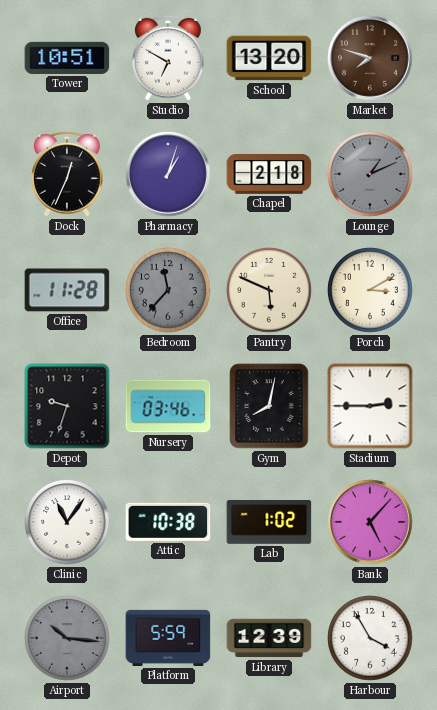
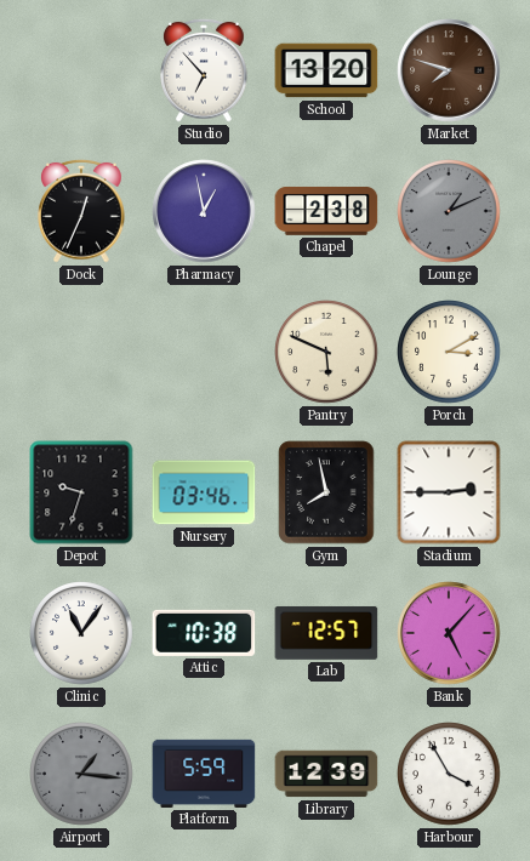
Tower: 10:51 -> none
Studio: 6:50 -> 6:53
Pharmacy: 1:03 -> 12:58
Chapel: 2:18 -> 2:38
Office: 11:28 -> none
Bedroom: 11:37 -> none
Gym: 8:02 -> 7:58
Lab: 1:02 -> 12:57
Airport: 10:16 -> 1:16
